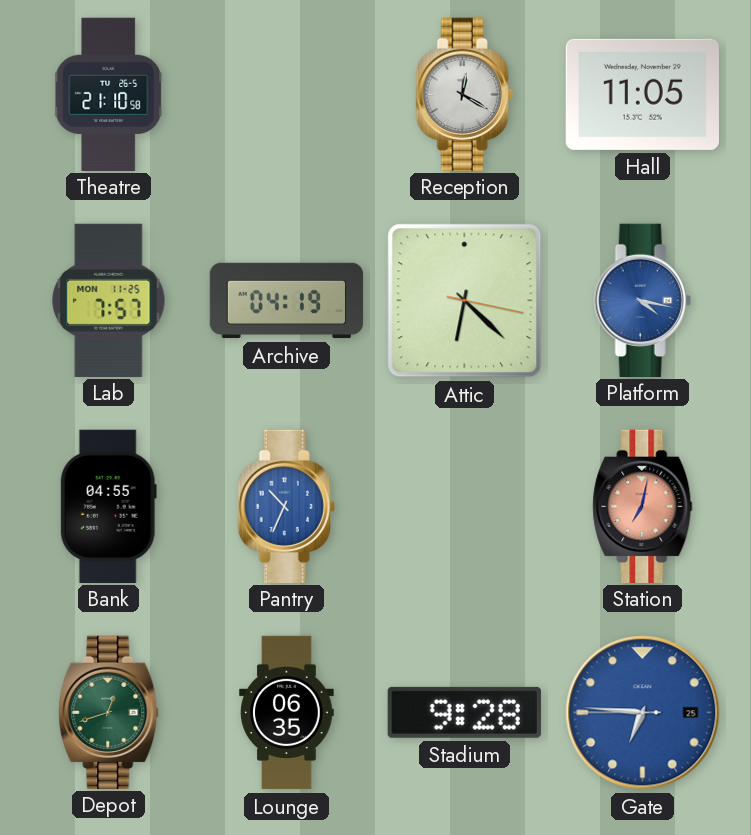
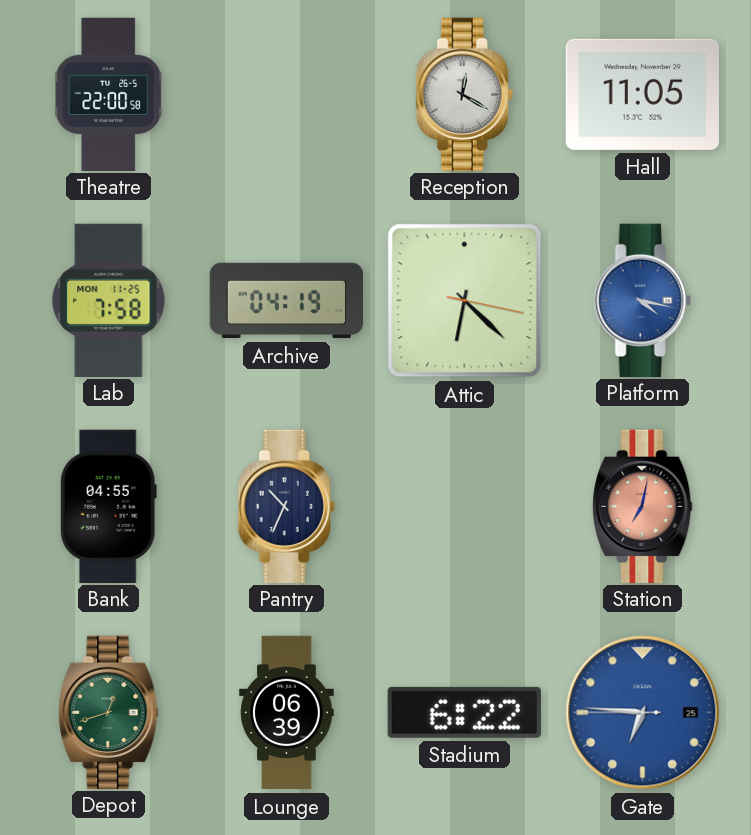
Theatre: 21:10 -> 22:00
Lab: 7:57 -> 7:58
Pantry dial: blue -> navy
Lounge: 06:35 -> 06:39
Stadium: 9:28 -> 6:22
